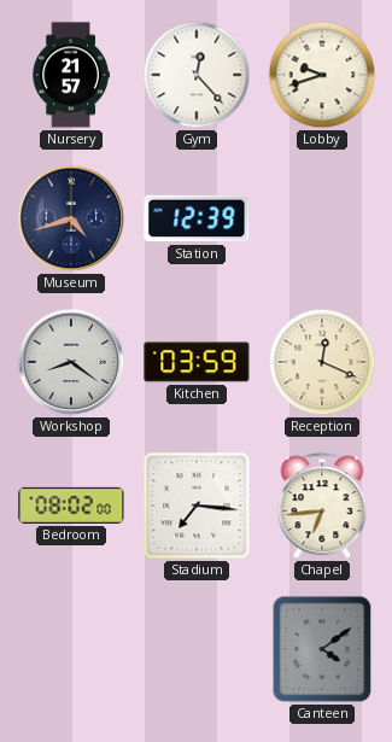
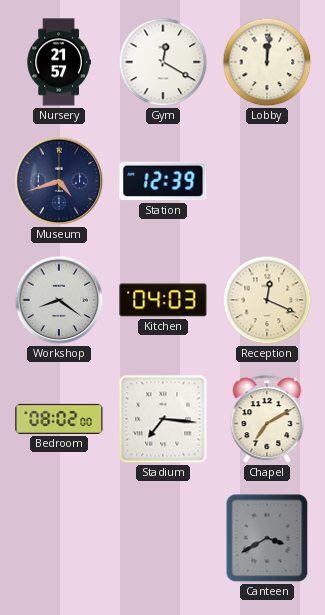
Gym: 12:23 -> 12:20
Lobby: 9:42 -> 12:01
Kitchen: 03:59 -> 04:03
Chapel: 6:44 -> 7:10
Canteen: 4:09 -> 3:40
